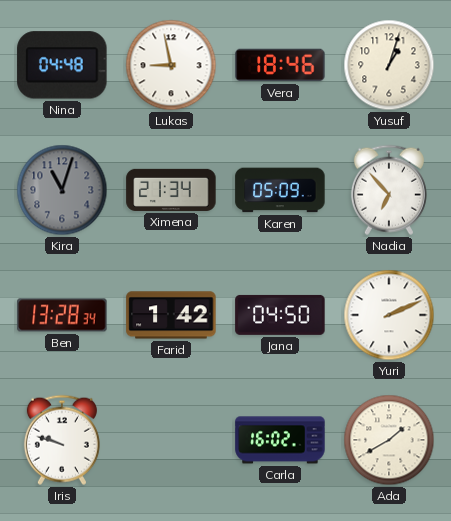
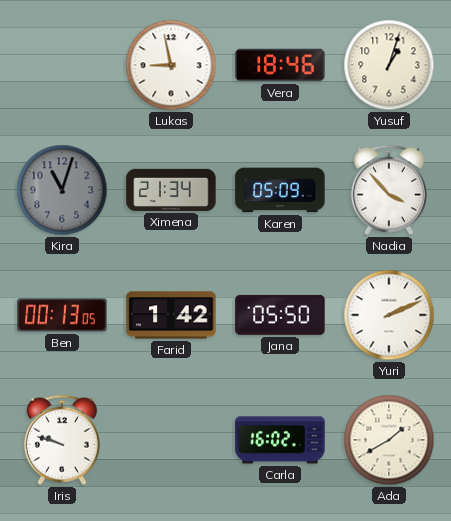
Nina: 04:48 -> none
Nadia: 6:53 -> 3:53
Ben: 13:28 -> 00:13
Jana: 04:50 -> 05:50
